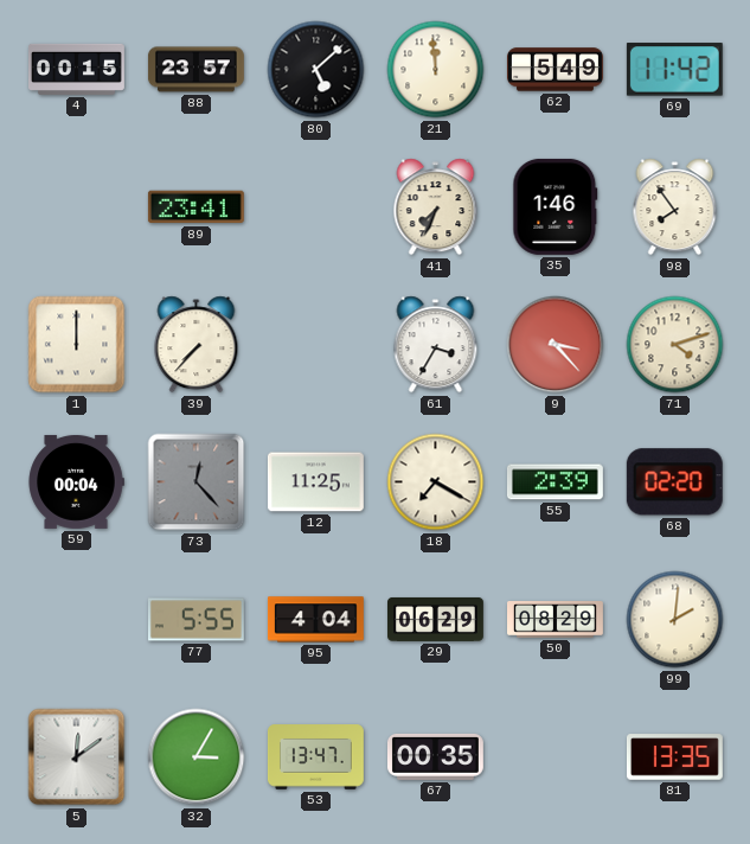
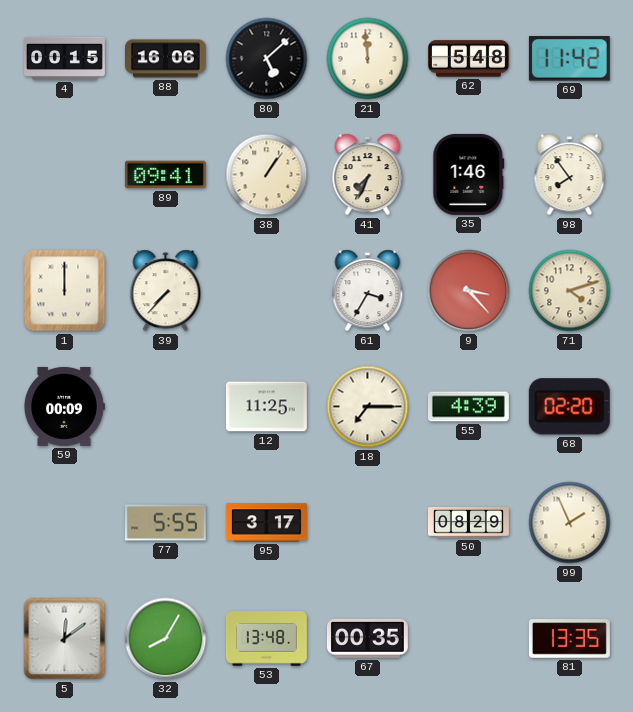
88: 23:57 -> 16:06
62: 5:49 -> 5:48
89: 23:41 -> 09:41
38: none -> 1:06
59: 00:04 -> 00:09
73: 12:23 -> none
18: 7:20 -> 7:15
55: 2:39 -> 4:39
95: 4:04 -> 3:17
29: 06:29 -> none
99: 2:01 -> 1:56
32: 3:05 -> 8:05
53: 13:47 -> 13:48
